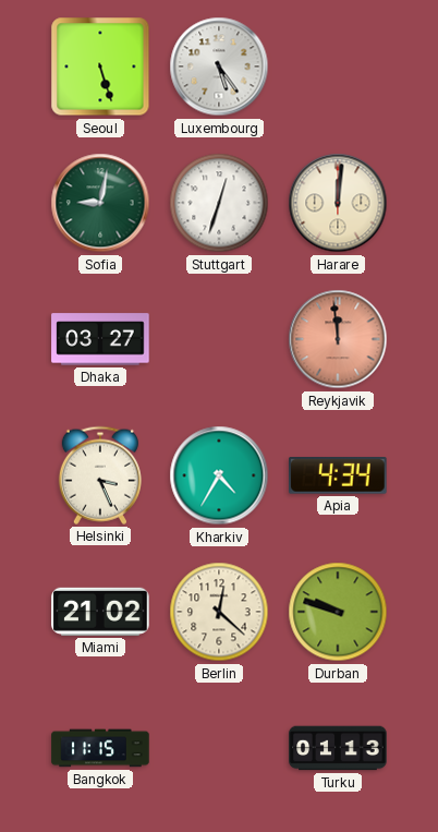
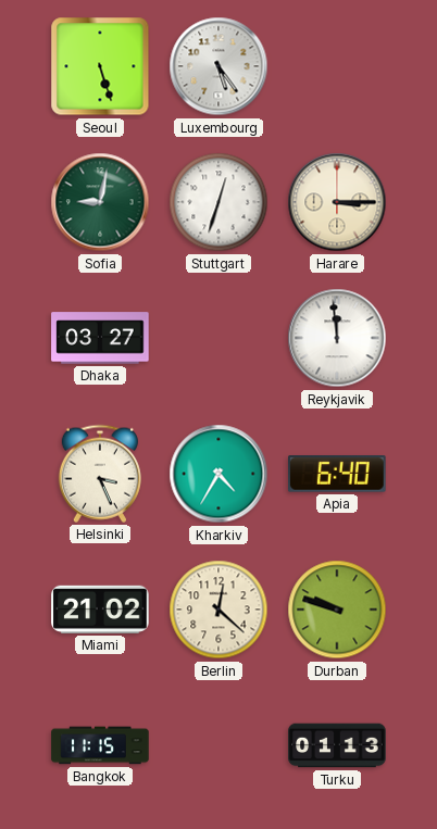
Harare: 12:01 -> 3:15
Reykjavik dial: salmon -> white
Apia: 4:34 -> 6:40
